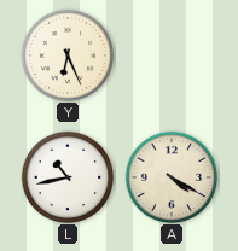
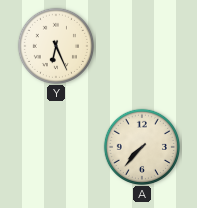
L: 10:43 -> none
A: 4:20 -> 7:37
